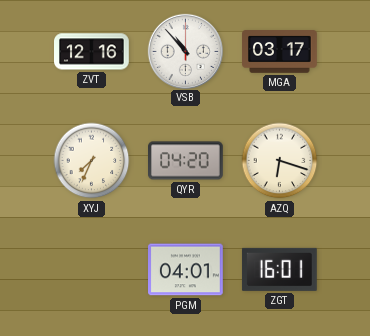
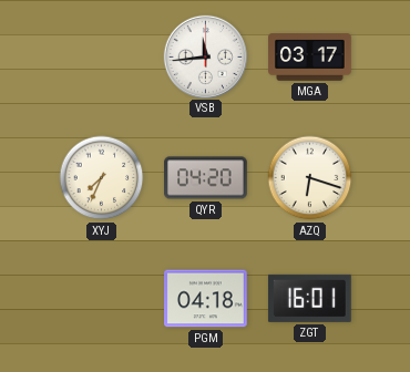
ZVT: 12:16 -> none
VSB: 10:53 -> 11:44
PGM: 04:01 -> 04:18
